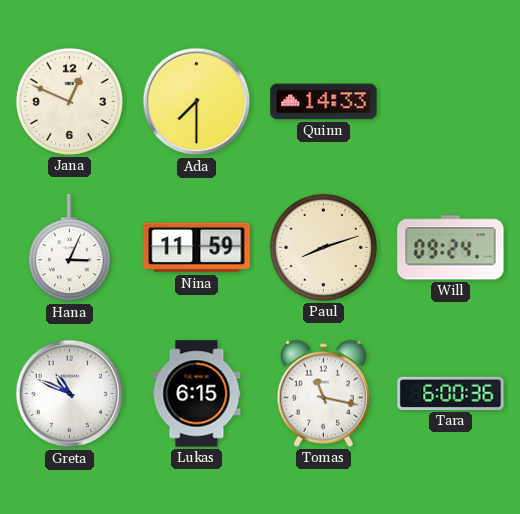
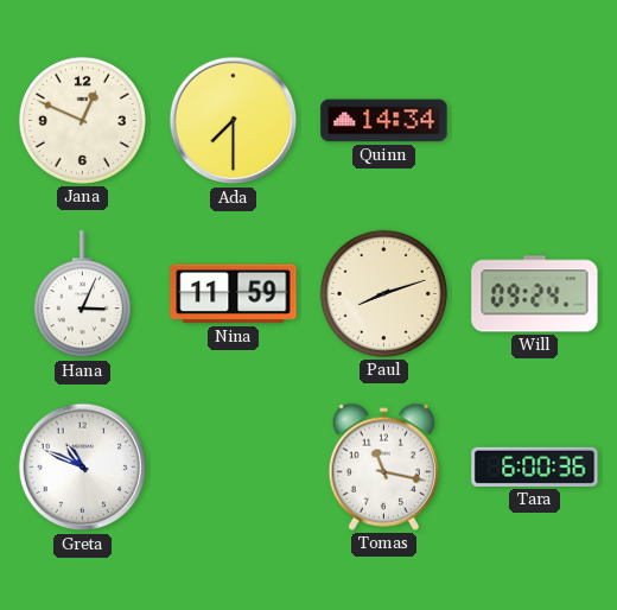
Quinn: 14:33 -> 14:34
Lukas: 6:15 -> none
